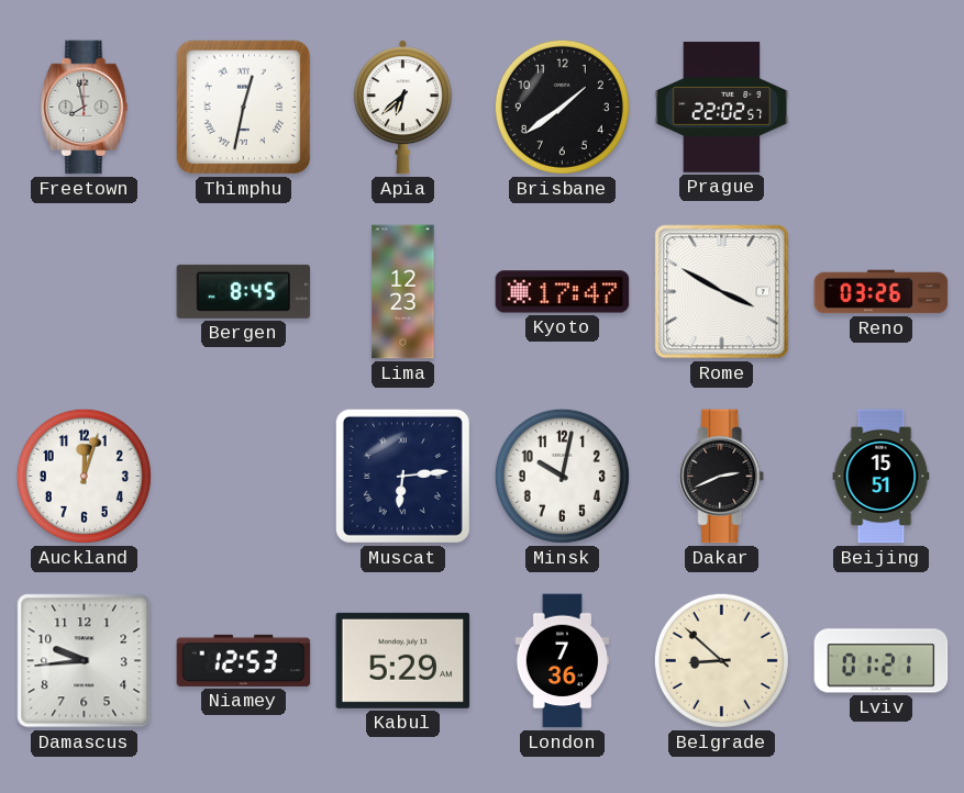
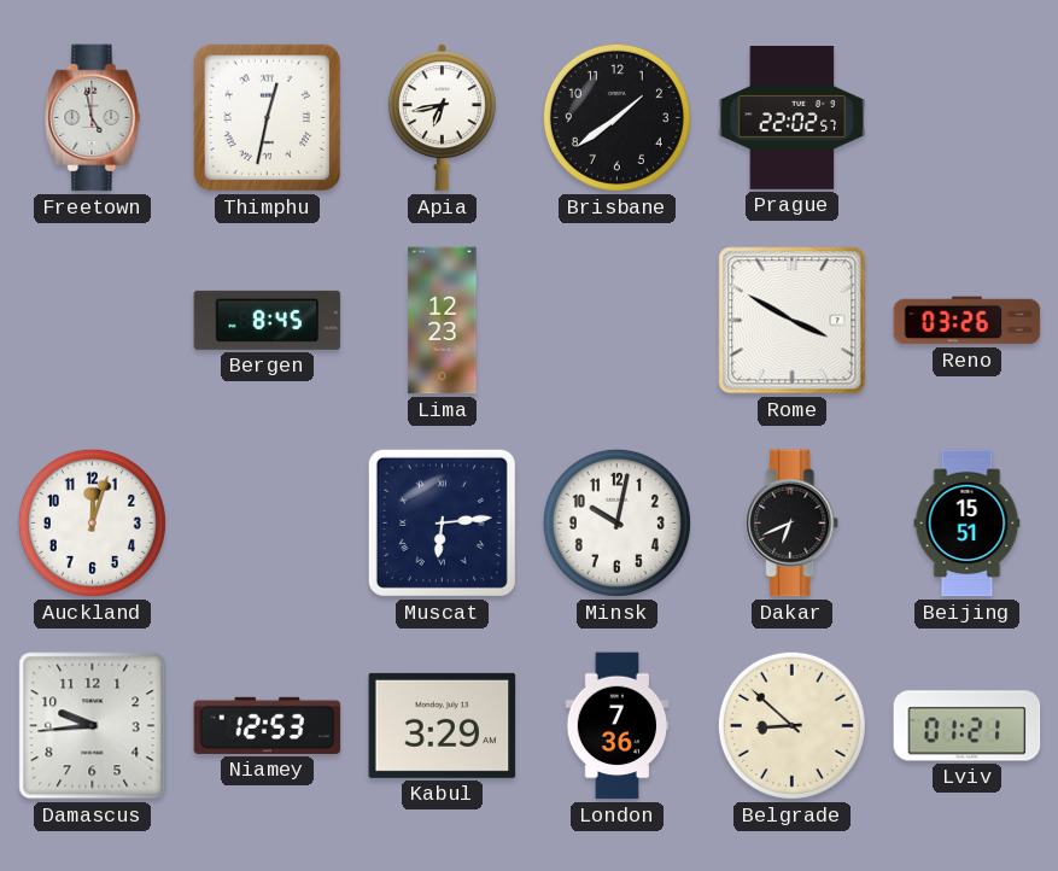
Freetown: 7:58 -> 4:58
Apia: 6:38 -> 6:43
Kyoto: 17:47 -> none
Dakar: 2:41 -> 6:41
Kabul: 5:29 -> 3:29
